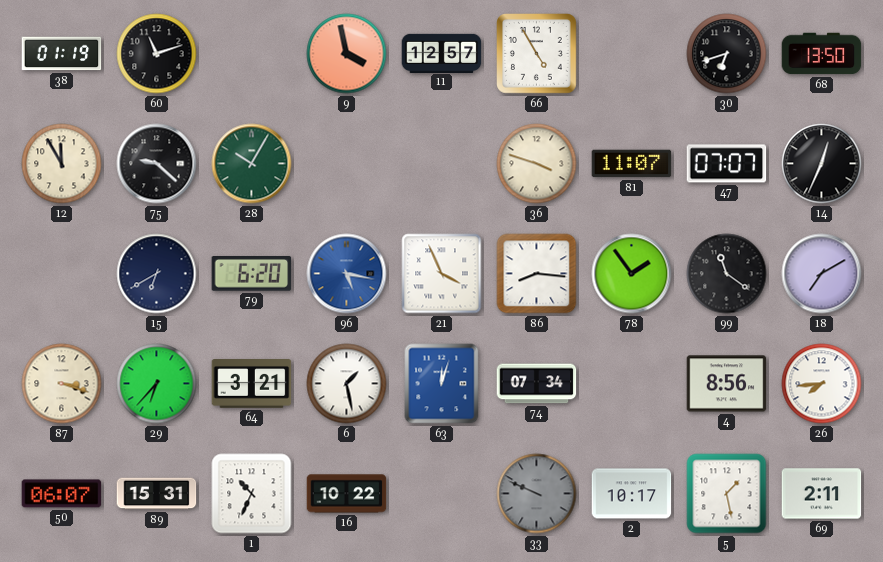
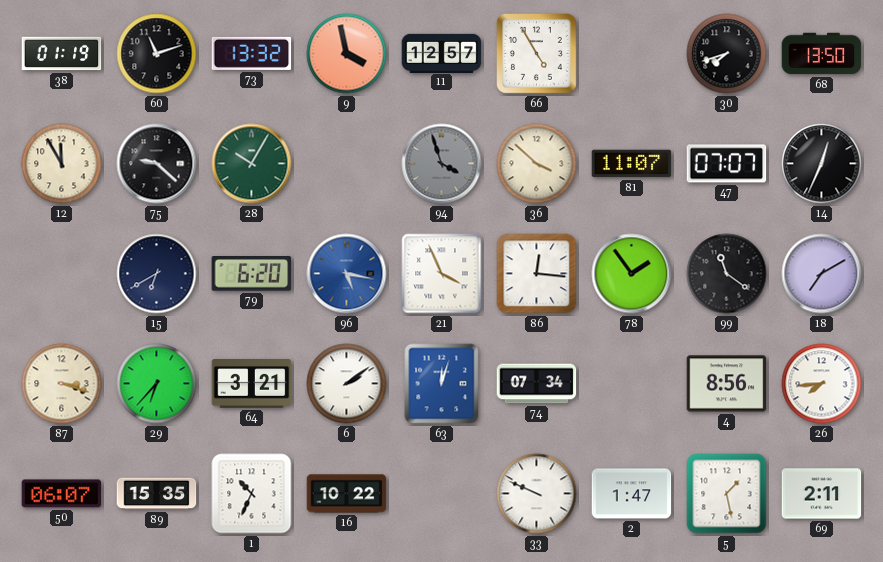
73: none -> 13:32
30: 6:42 -> 7:42
94: none -> 3:57
36: 3:48 -> 3:52
86: 8:16 -> 12:16
6: 1:28 -> 2:09
89: 15:31 -> 15:35
33 dial: grey -> white
2: 10:17 -> 1:47
